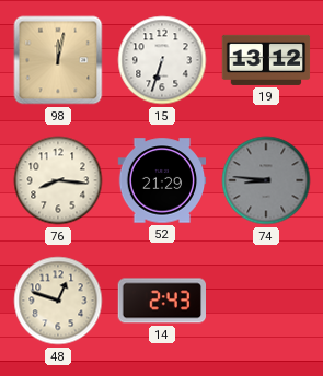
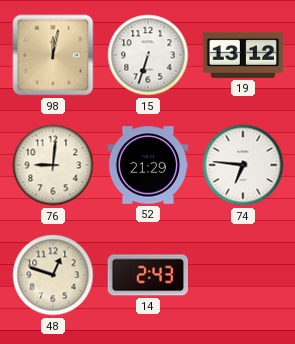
76: 8:16 -> 9:01
74: 8:46 -> 6:46
74 dial: grey -> white
